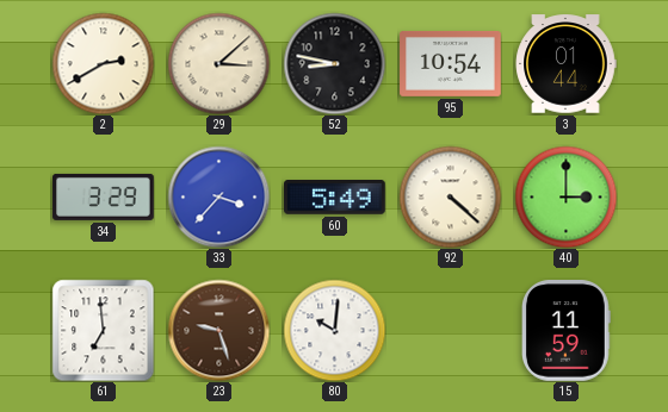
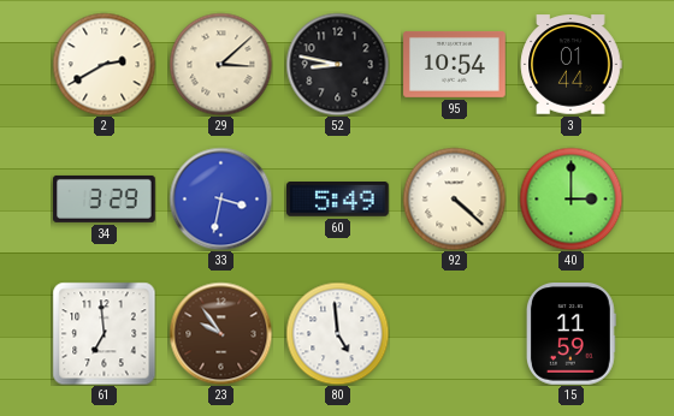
33: 3:37 -> 3:32
23: 9:27 -> 9:54
80: 10:01 -> 4:59
